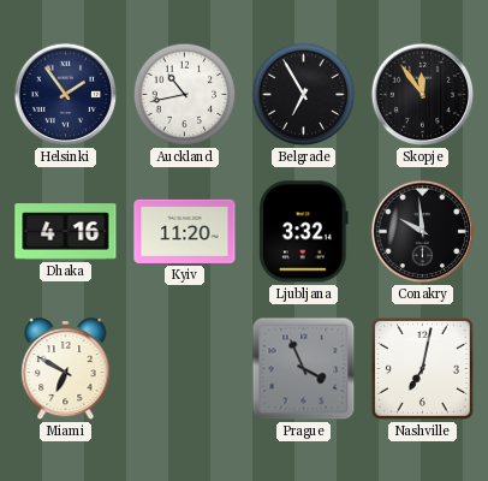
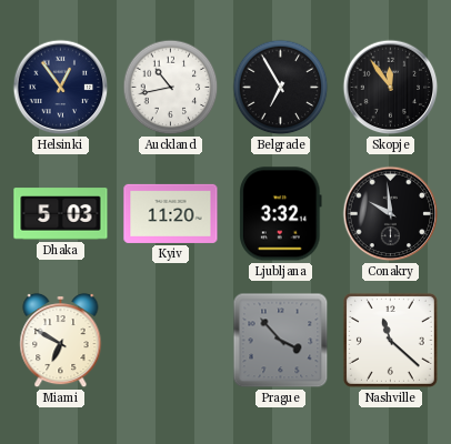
Helsinki: 1:54 -> 12:54
Dhaka: 4:16 -> 5:03
Prague: 3:56 -> 3:53
Nashville: 7:02 -> 11:22
